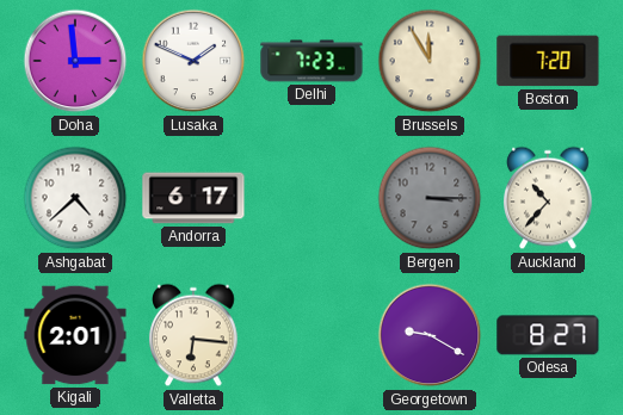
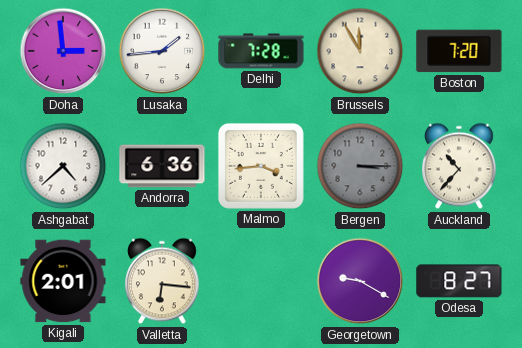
Lusaka: 1:49 -> 1:44
Delhi: 7:23 -> 7:28
Andorra: 6:17 -> 6:36
Malmo: none -> 3:44
